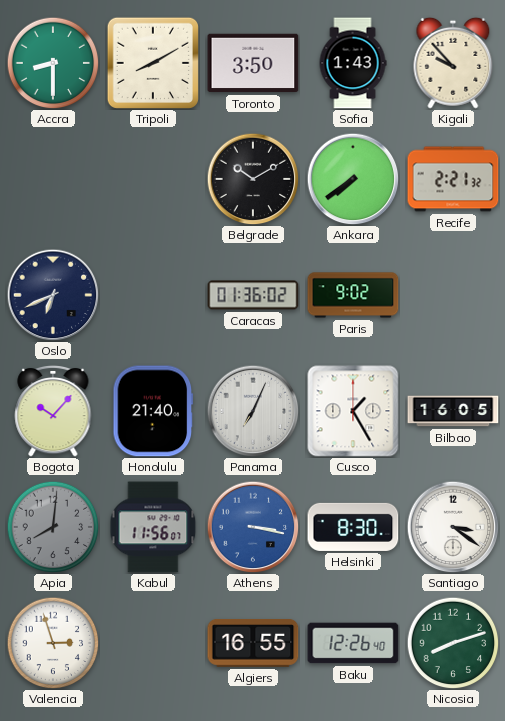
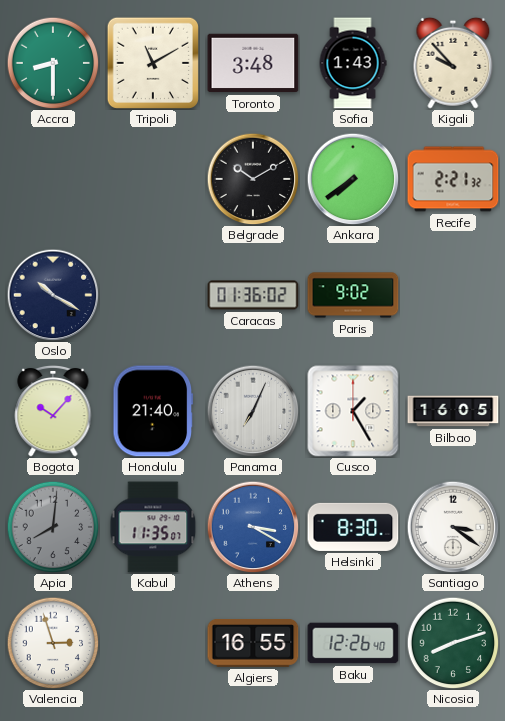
Tripoli: 8:10 -> 11:10
Toronto: 3:50 -> 3:48
Oslo: 6:41 -> 10:20
Kabul: 11:56 -> 11:35
Athens: 3:17 -> 3:20
